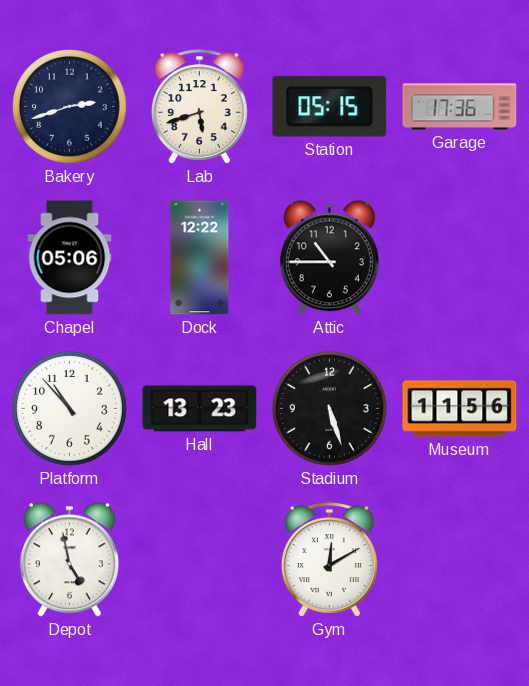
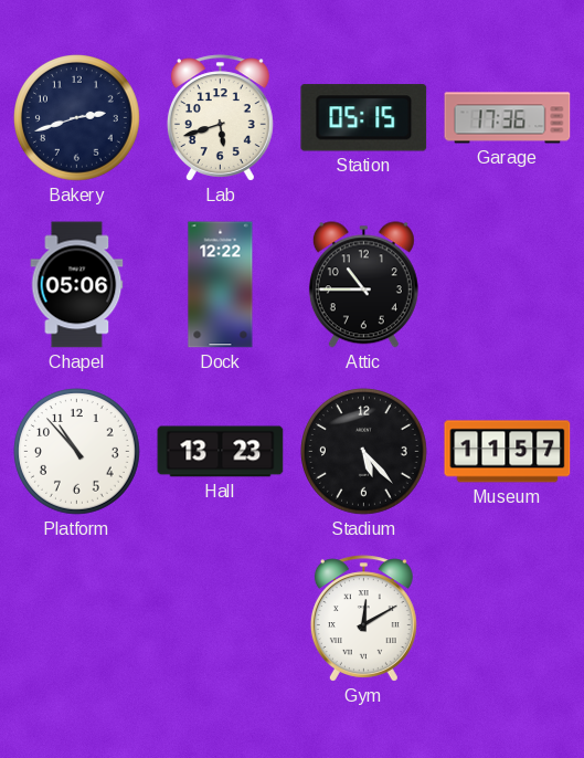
Stadium: 5:27 -> 5:23
Museum: 11:56 -> 11:57
Depot: 4:58 -> none
